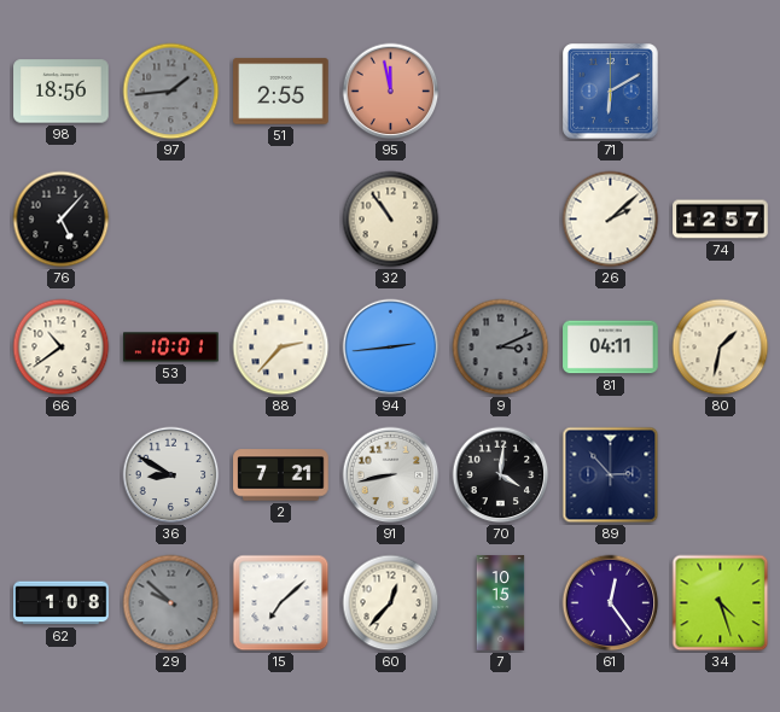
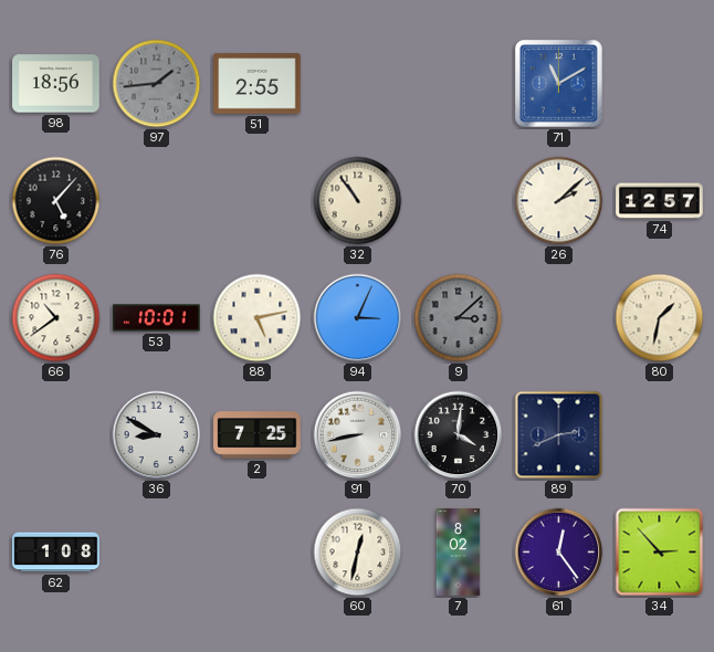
95: 11:58 -> none
71: 6:10 -> 11:10
88: 2:37 -> 5:13
94: 2:44 -> 3:04
9: 3:11 -> 3:08
81: 04:11 -> none
2: 7:21 -> 7:25
89: 2:53 -> 2:41
29: 9:52 -> none
15: 7:08 -> none
60: 12:37 -> 12:32
7: 10:15 -> 8:02
34: 4:27 -> 2:53
